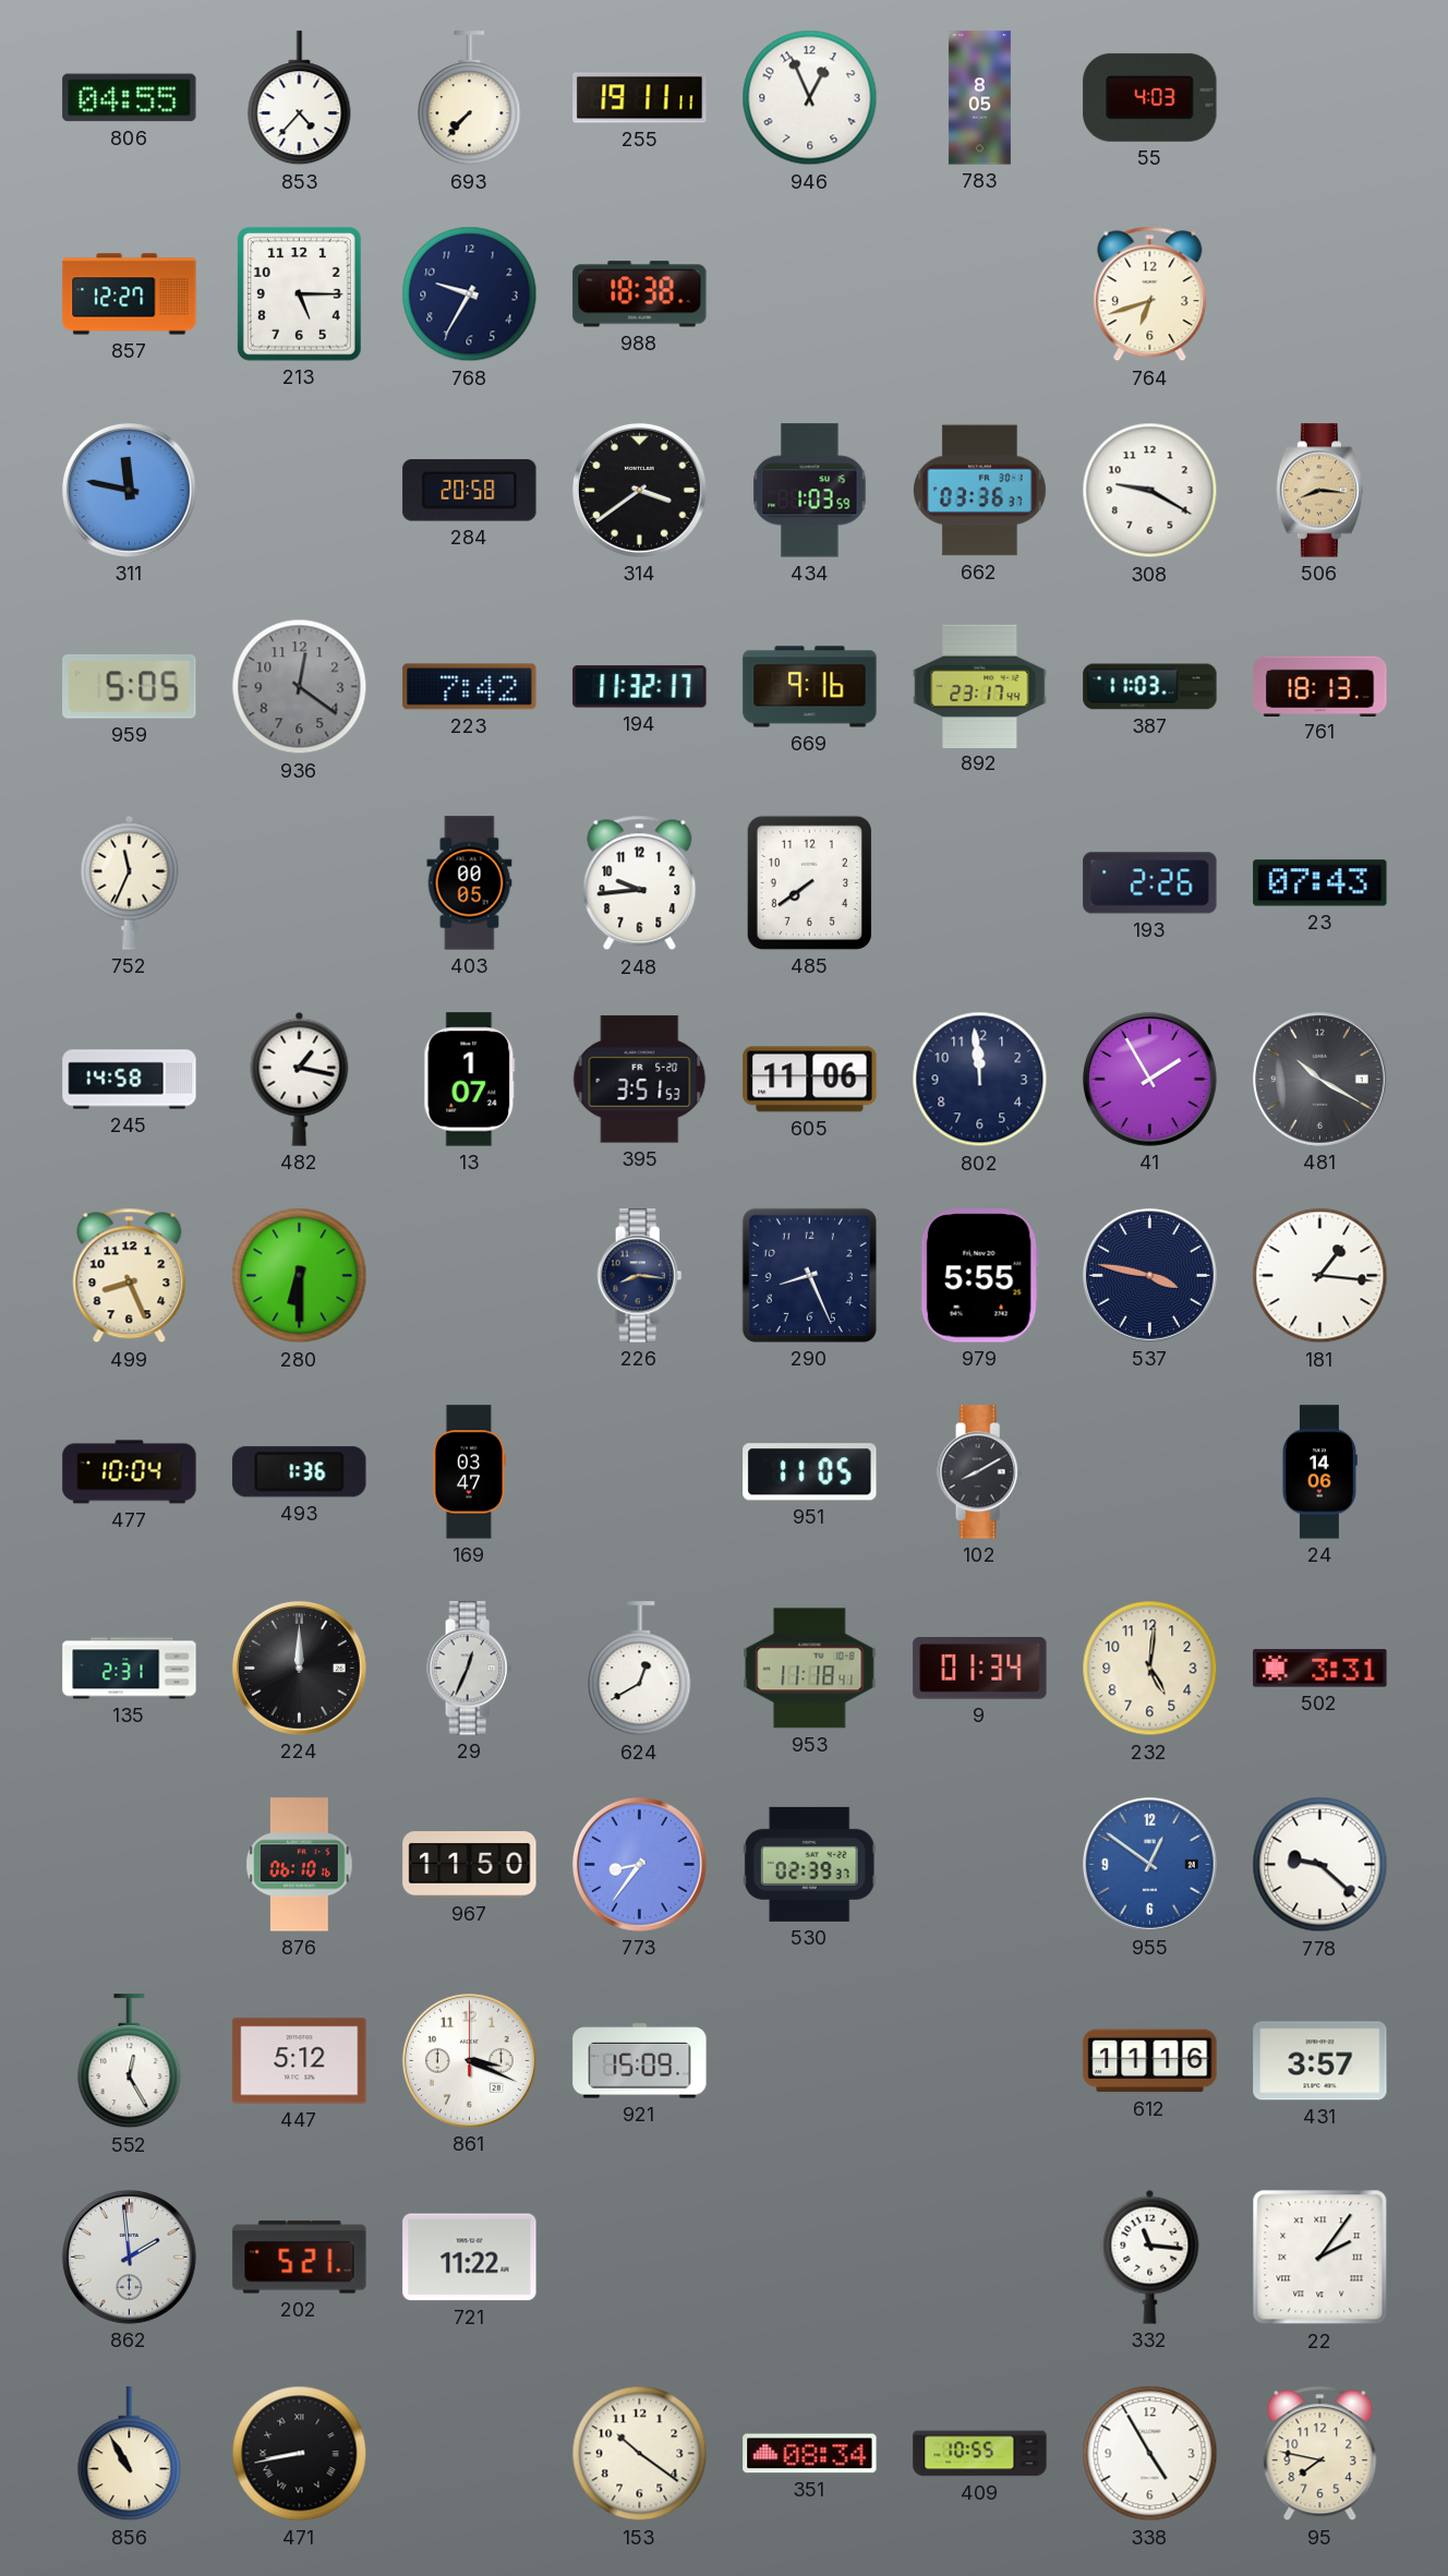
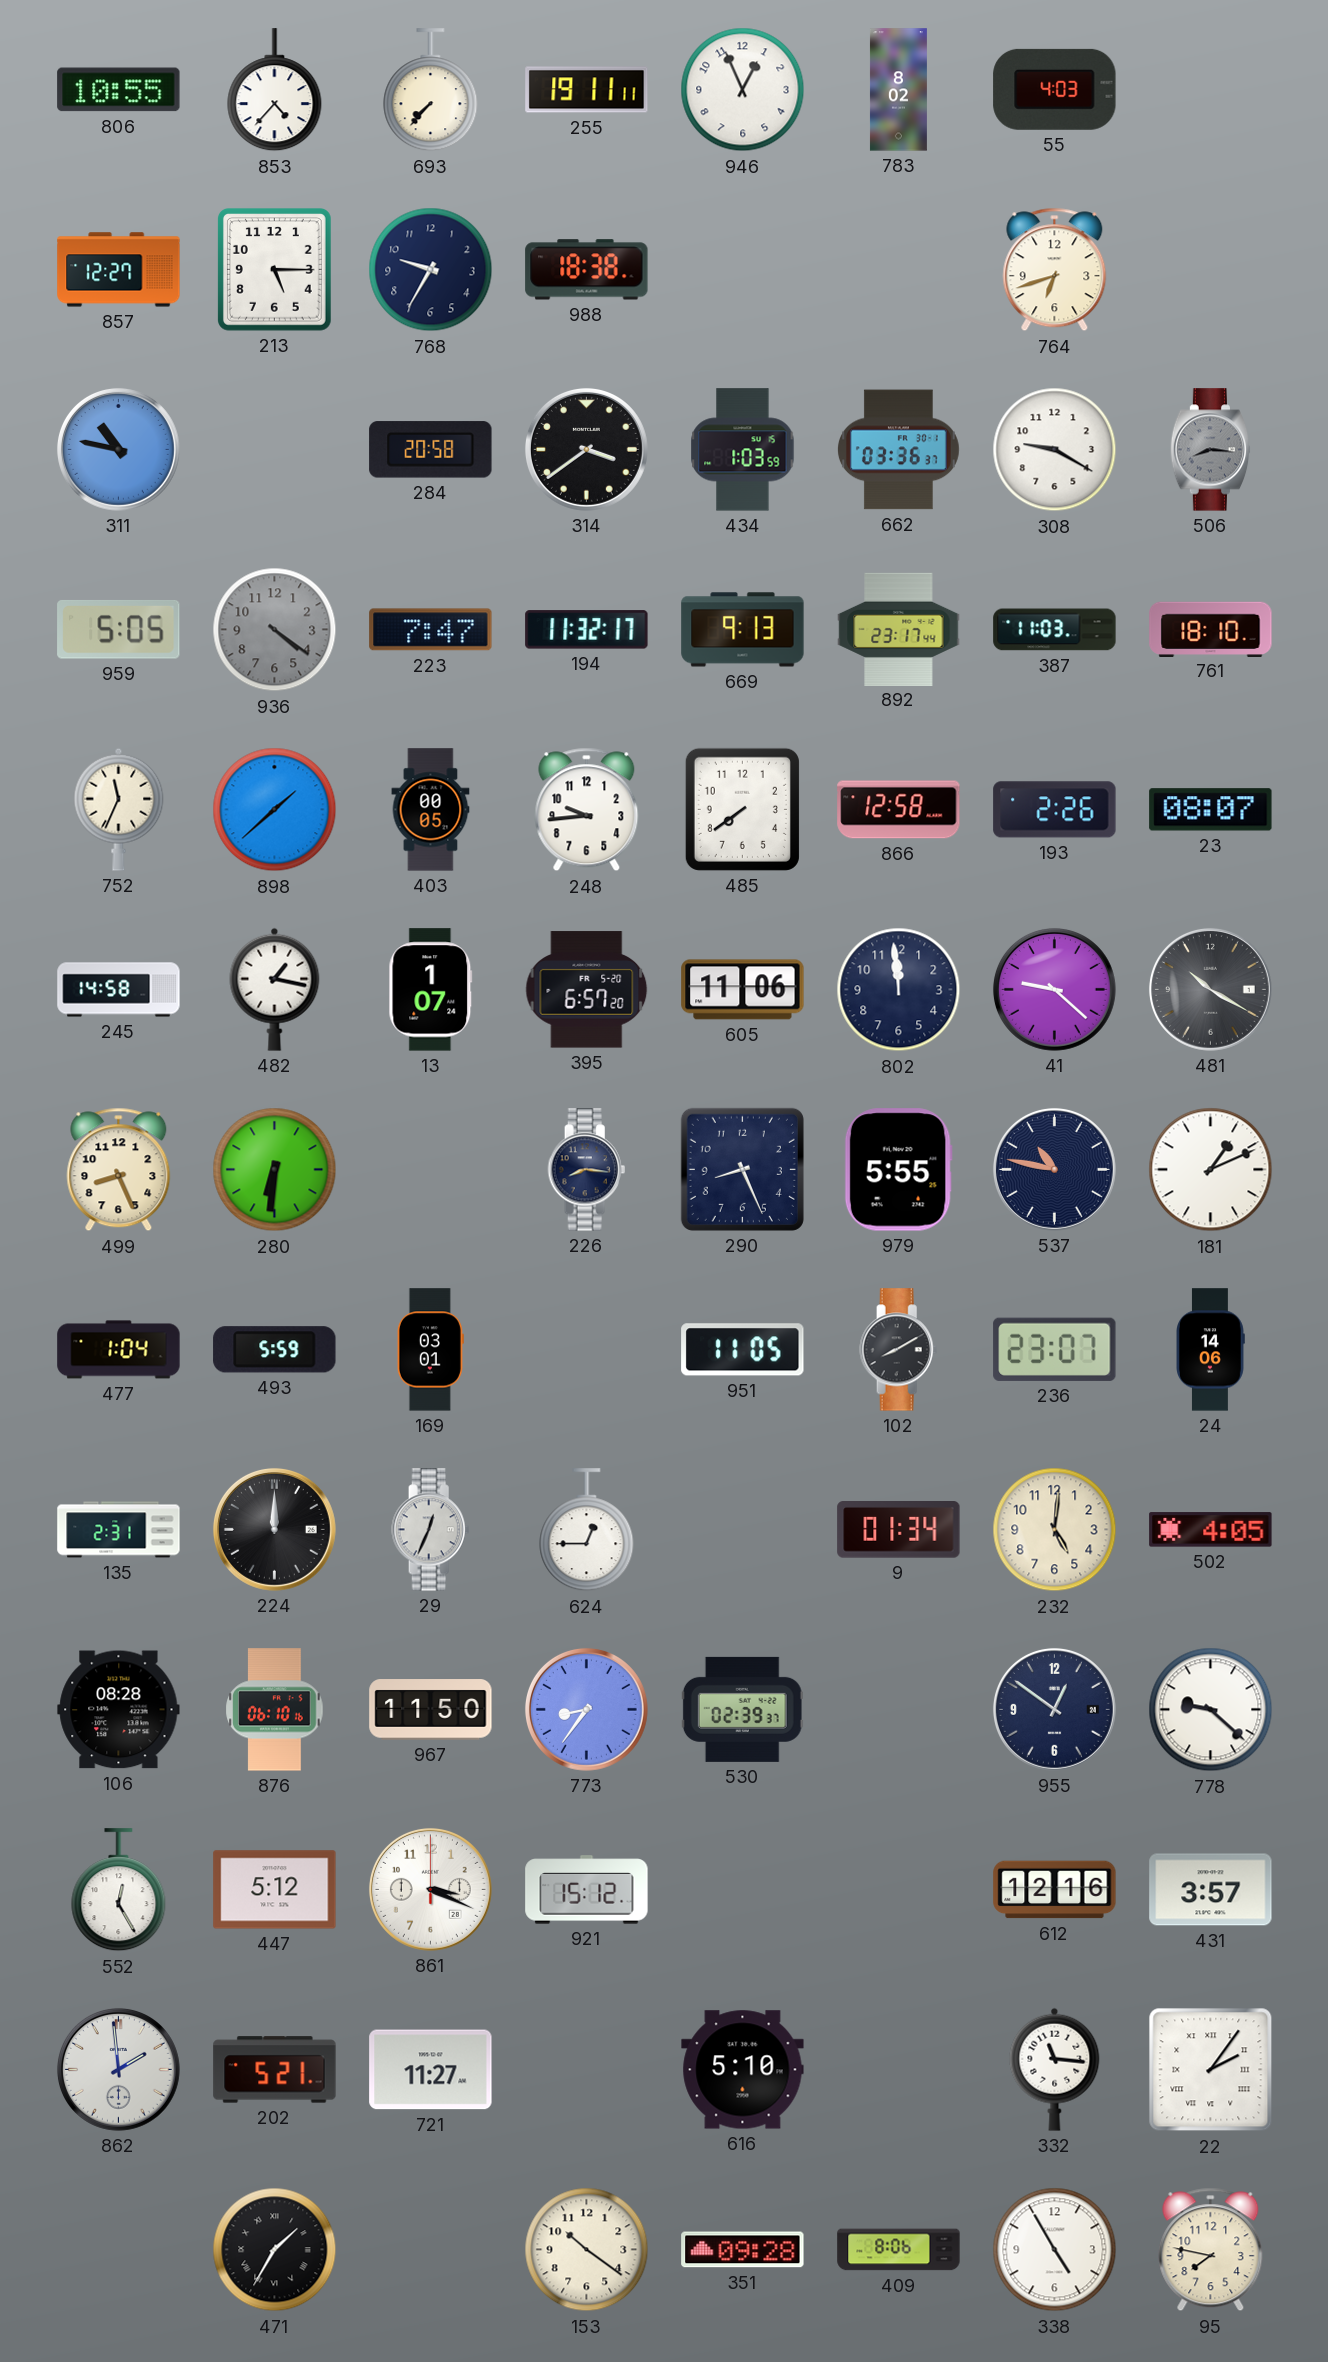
806: 04:55 -> 10:55
783: 8:05 -> 8:02
311: 11:47 -> 10:47
506 dial: champagne -> grey
936: 12:21 -> 4:21
223: 7:42 -> 7:47
669: 9:16 -> 9:13
761: 18:13 -> 18:10
898: none -> 1:38
866: none -> 12:58
23: 07:43 -> 08:07
395: 3:51 -> 6:57
41: 1:55 -> 9:22
280: 6:30 -> 6:31
537: 3:47 -> 10:47
181: 1:16 -> 1:11
477: 10:04 -> 1:04
493: 1:36 -> 5:59
169: 03:47 -> 03:01
236: none -> 23:07
624: 12:40 -> 12:45
953: 11:18 -> none
502: 3:31 -> 4:05
106: none -> 08:28
955 dial: blue -> navy
921: 15:09 -> 15:12
612: 11:16 -> 12:16
721: 11:22 -> 11:27
616: none -> 5:10
856: 10:55 -> none
471: 8:43 -> 1:35
351: 08:34 -> 09:28
409: 10:55 -> 8:06
